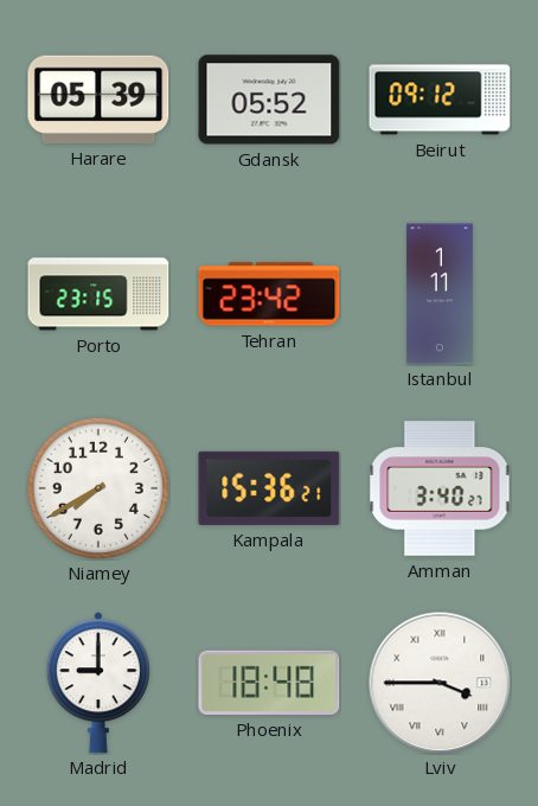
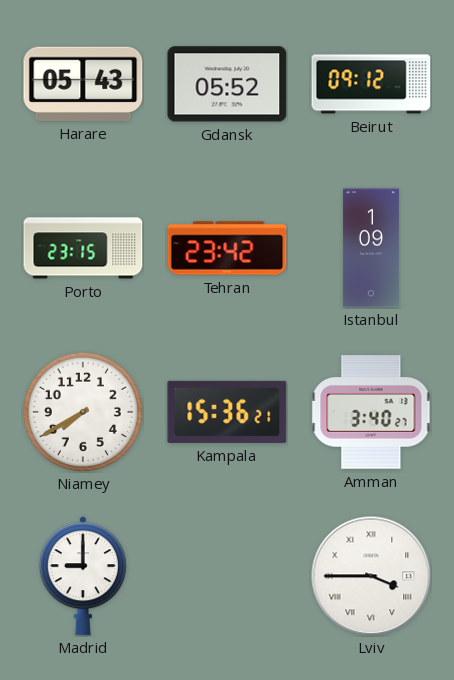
Harare: 05:39 -> 05:43
Istanbul: 1:11 -> 1:09
Phoenix: 18:48 -> none
